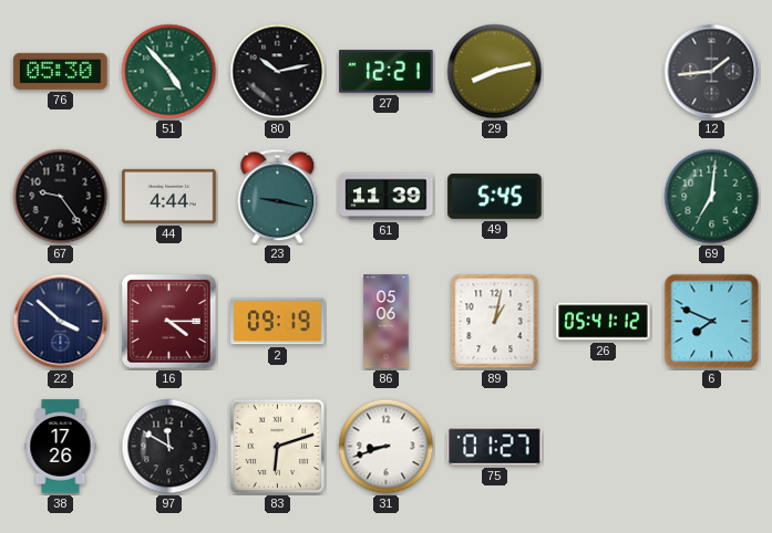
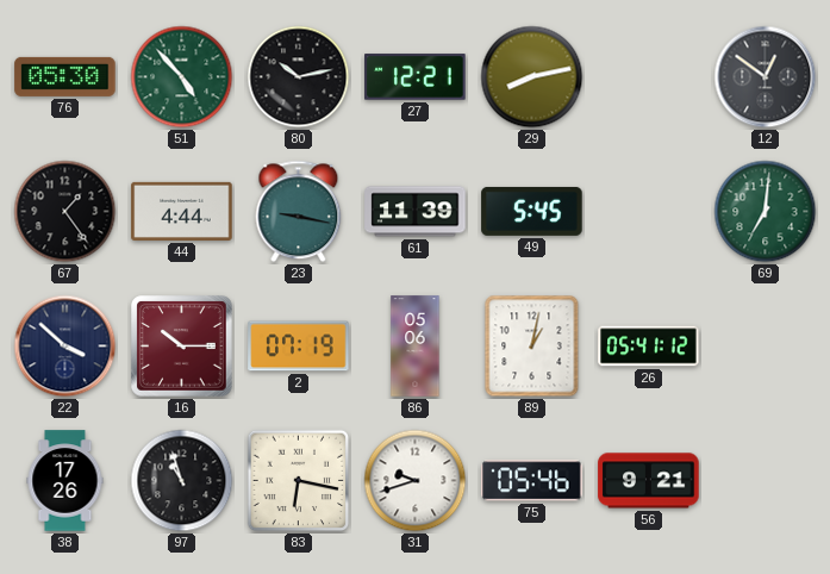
12: 1:44 -> 12:51
67: 9:24 -> 1:24
16: 4:15 -> 10:15
2: 09:19 -> 07:19
6: 7:49 -> none
97: 11:50 -> 10:57
83: 6:12 -> 6:17
31: 8:42 -> 9:42
75: 01:27 -> 05:46
56: none -> 9:21
